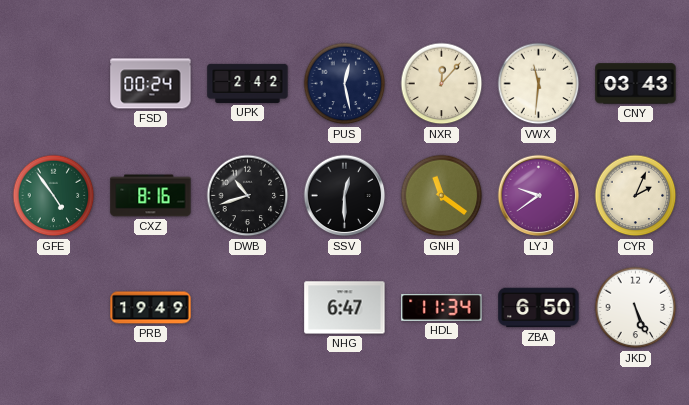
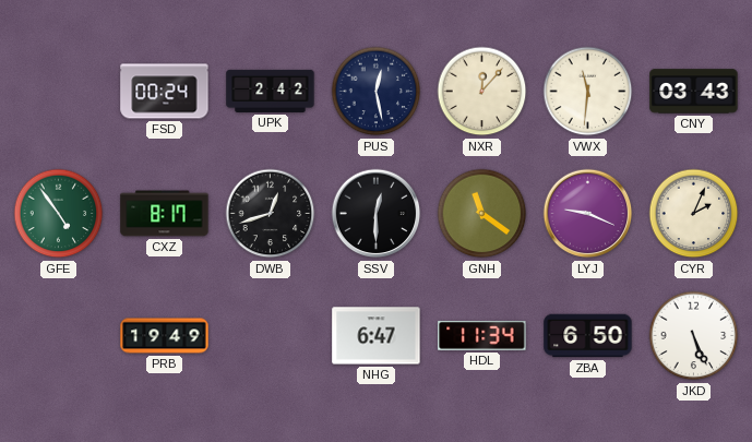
CXZ: 8:16 -> 8:17
DWB: 10:42 -> 12:42
LYJ: 9:39 -> 9:19
